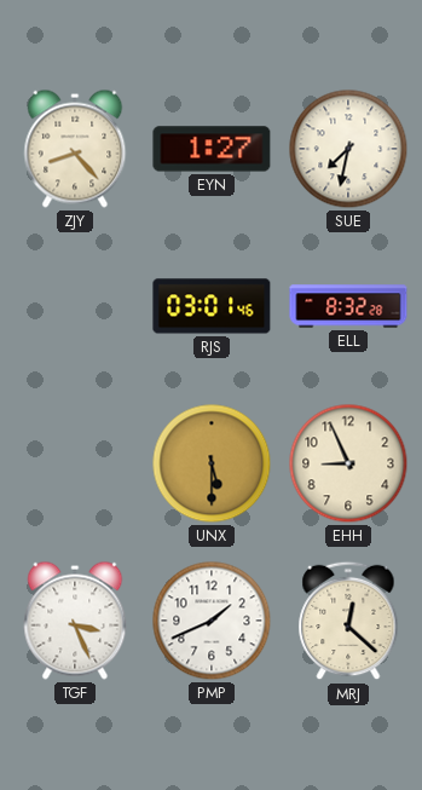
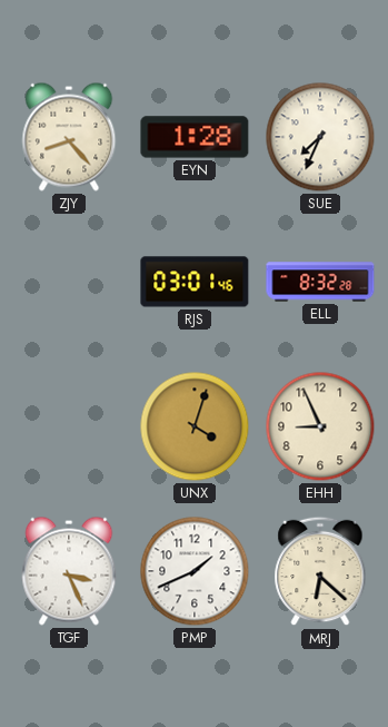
EYN: 1:27 -> 1:28
SUE: 7:32 -> 7:34
UNX: 5:30 -> 4:03
MRJ: 12:22 -> 6:22
